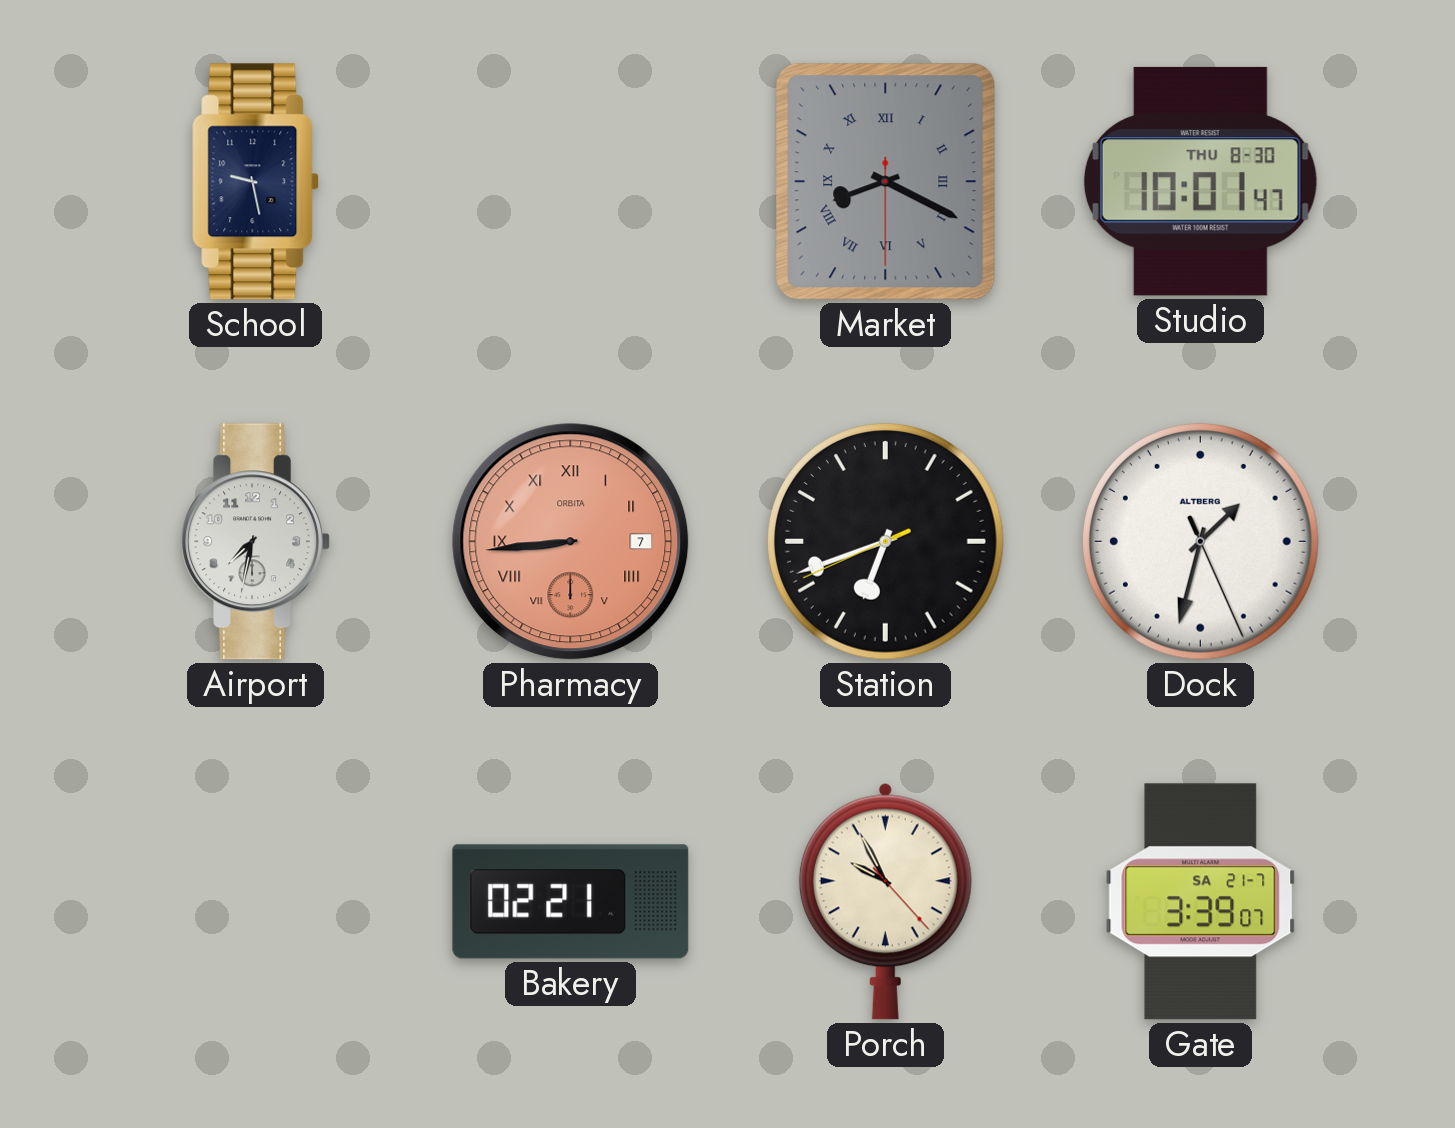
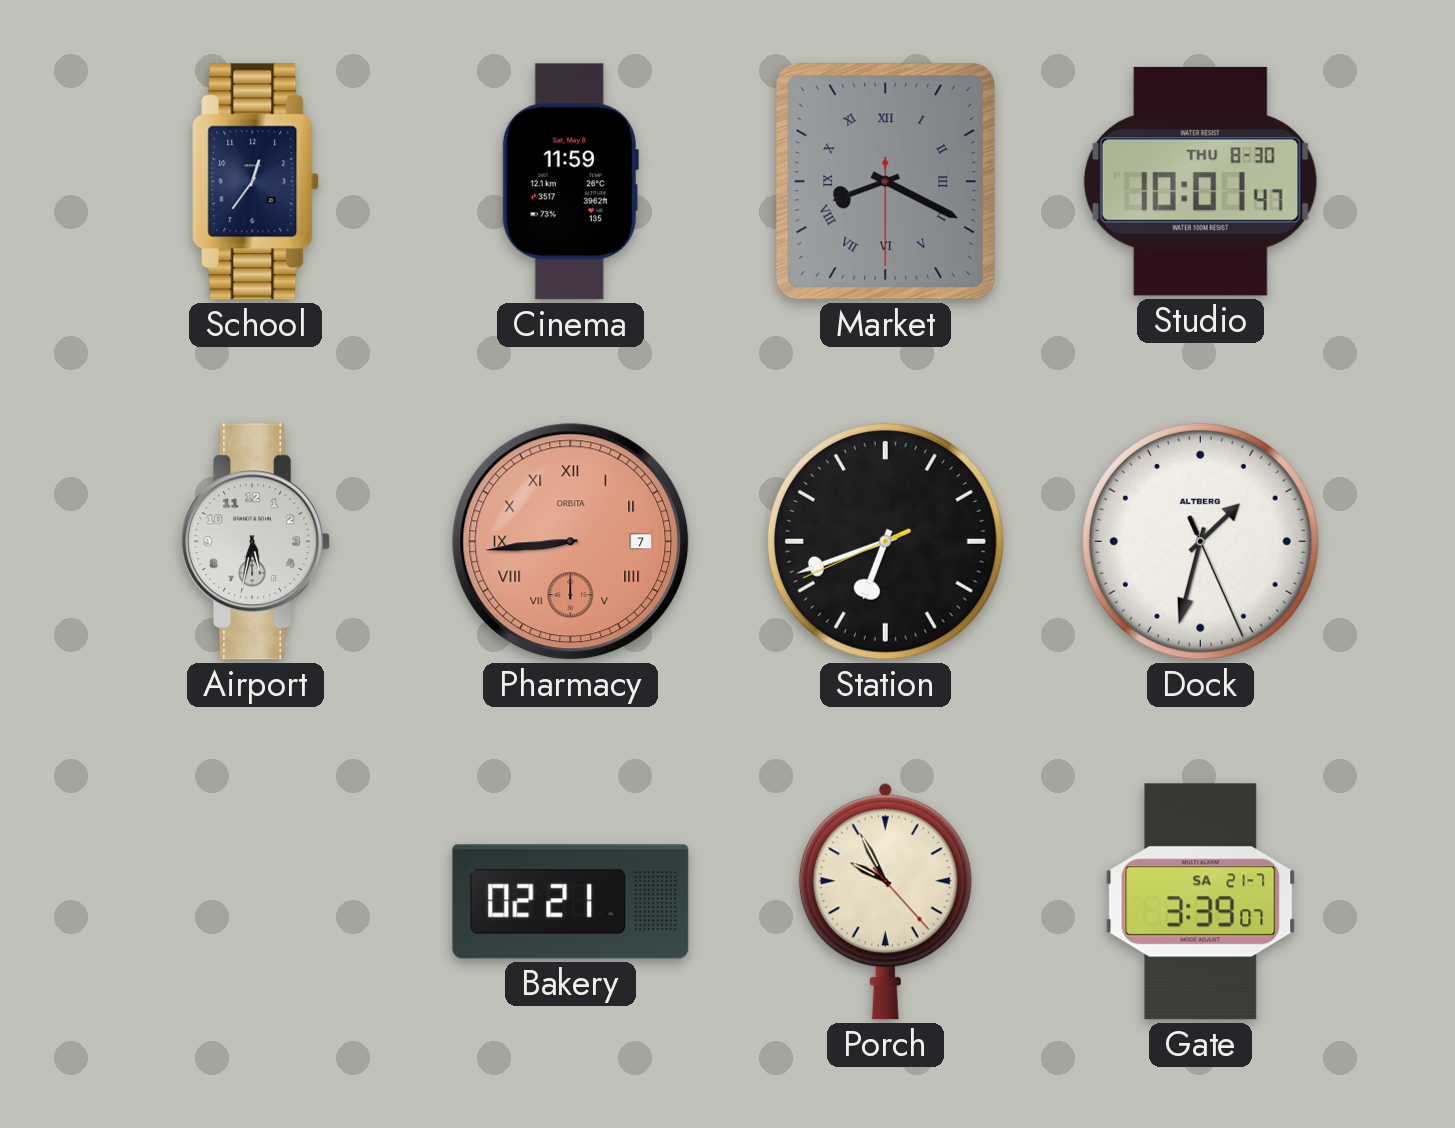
School: 9:28 -> 12:36
Cinema: none -> 11:59
Airport: 7:32 -> 5:32
